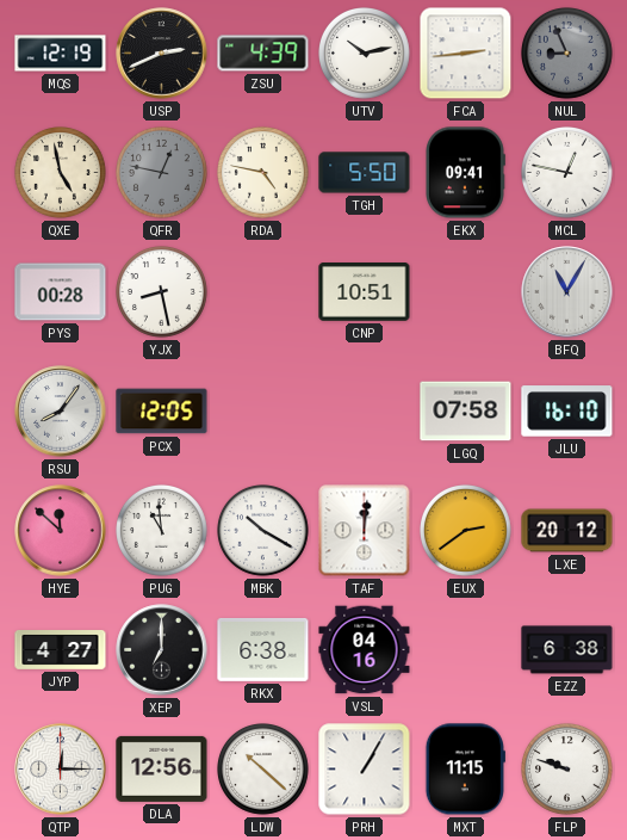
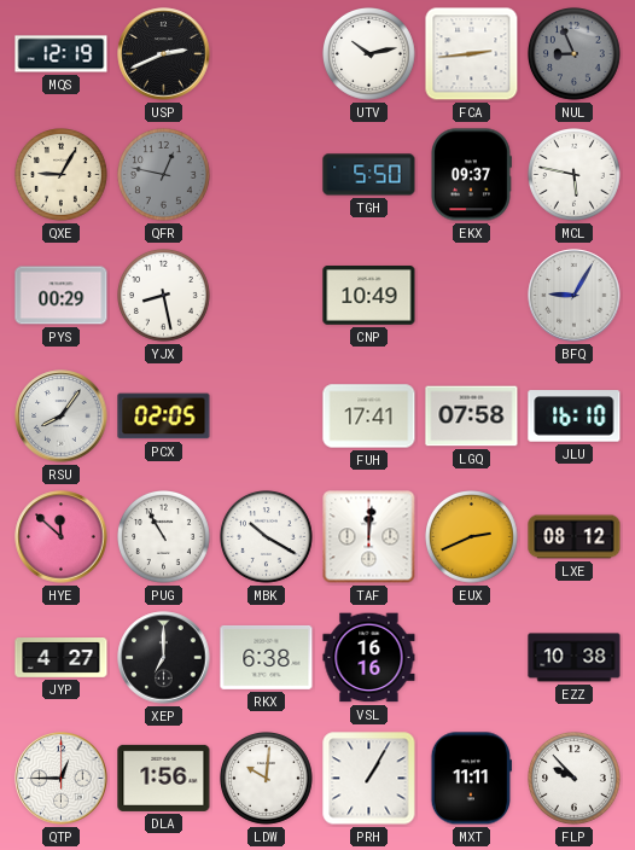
ZSU: 4:39 -> none
QXE: 4:58 -> 9:05
RDA: 4:47 -> none
EKX: 09:41 -> 09:37
MCL: 12:47 -> 5:47
PYS: 00:28 -> 00:29
CNP: 10:51 -> 10:49
BFQ: 11:05 -> 9:05
PCX: 12:05 -> 02:05
FUH: none -> 17:41
PUG: 10:59 -> 10:55
EUX: 2:39 -> 2:41
LXE: 20:12 -> 08:12
VSL: 04:16 -> 16:16
EZZ: 6:38 -> 10:38
QTP: 12:15 -> 12:45
DLA: 12:56 -> 1:56
LDW: 10:22 -> 10:01
MXT: 11:15 -> 11:11
FLP: 9:48 -> 9:53
